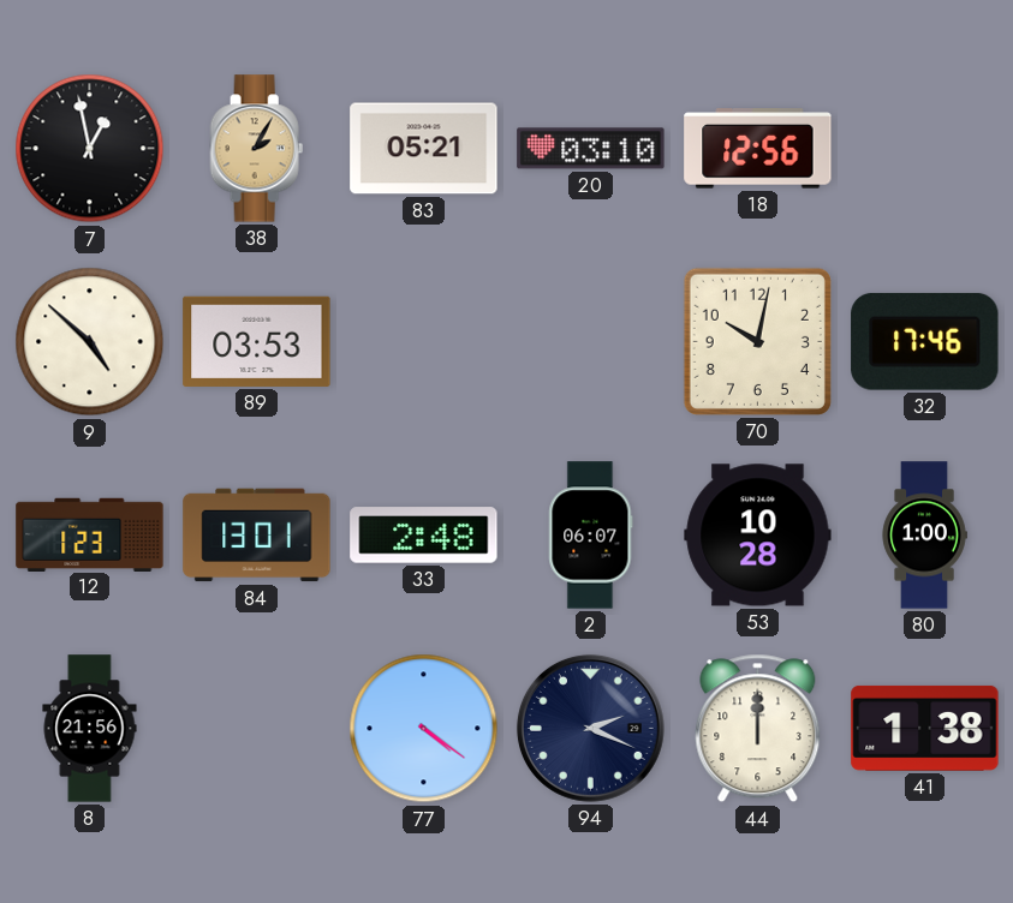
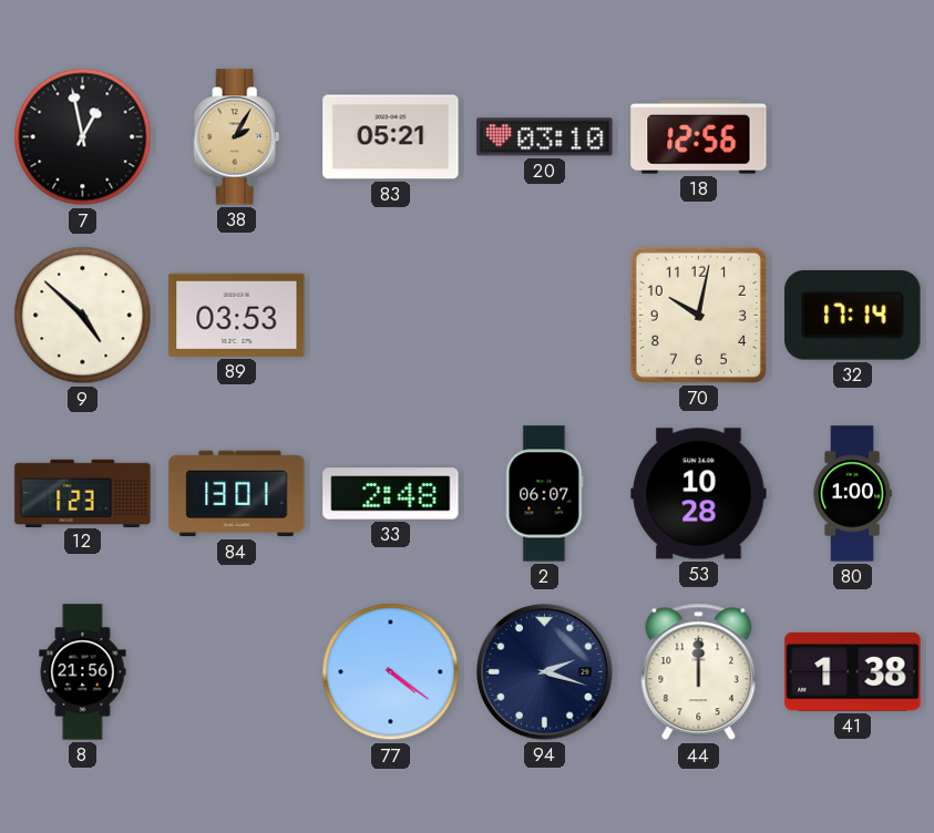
32: 17:46 -> 17:14
94: 2:19 -> 2:18
